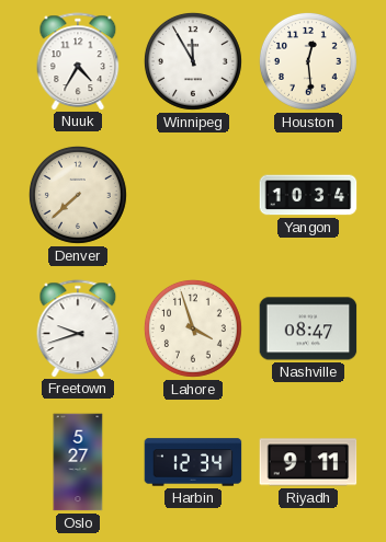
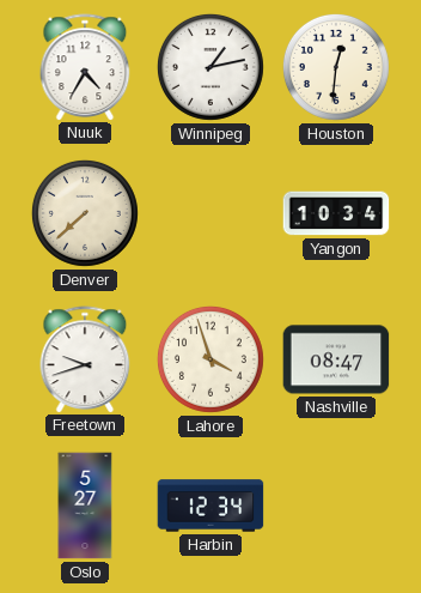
Winnipeg: 11:55 -> 1:13
Houston: 12:29 -> 12:31
Riyadh: 9:11 -> none
